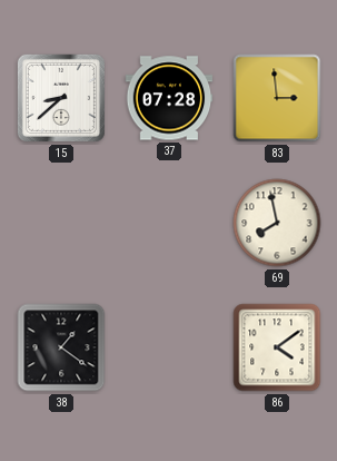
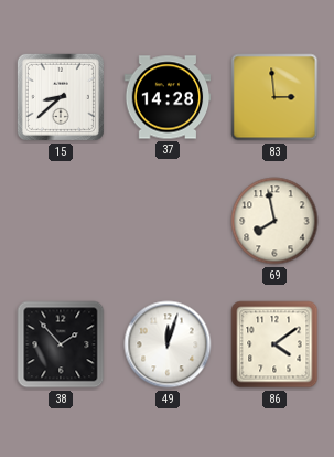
37: 07:28 -> 14:28
38: 1:21 -> 1:53
49: none -> 12:03
